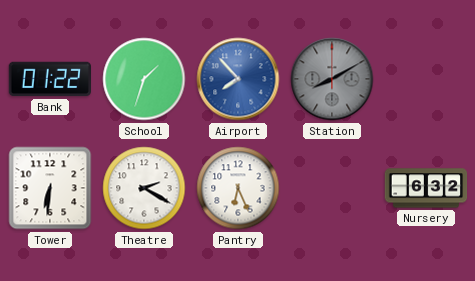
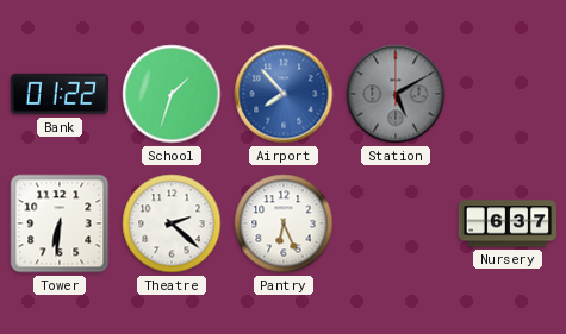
Station: 8:10 -> 5:10
Theatre: 2:20 -> 2:22
Nursery: 6:32 -> 6:37
